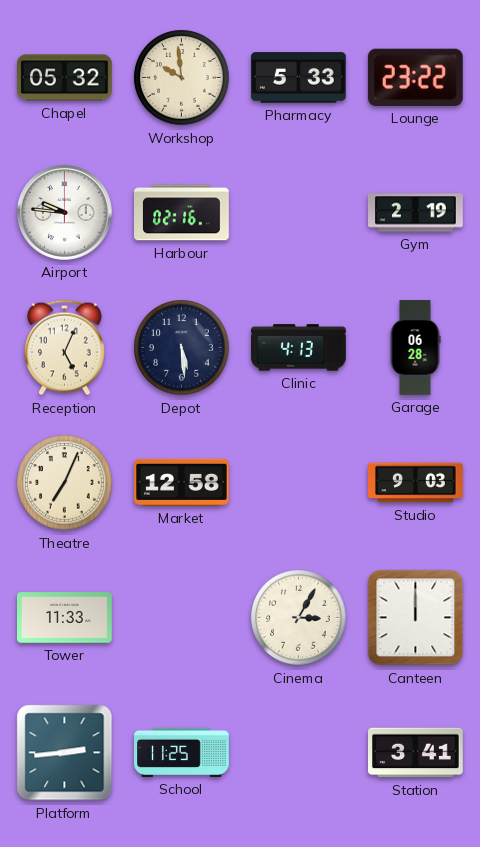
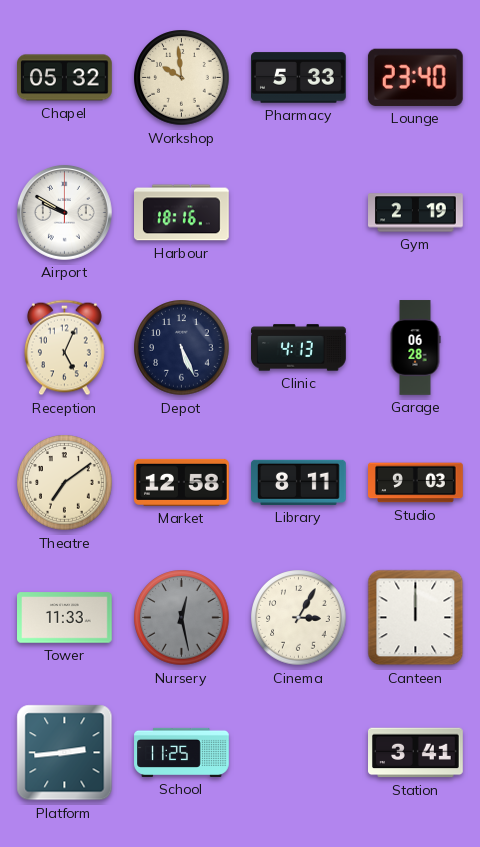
Lounge: 23:22 -> 23:40
Airport: 9:46 -> 9:50
Harbour: 02:16 -> 18:16
Depot: 5:29 -> 5:26
Theatre: 7:04 -> 7:09
Library: none -> 8:11
Nursery: none -> 12:28
